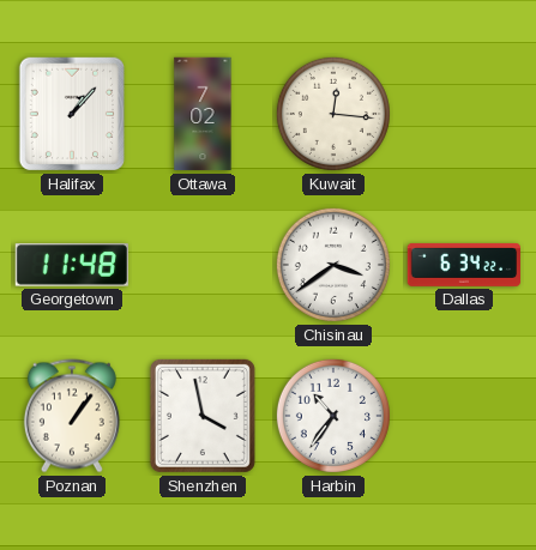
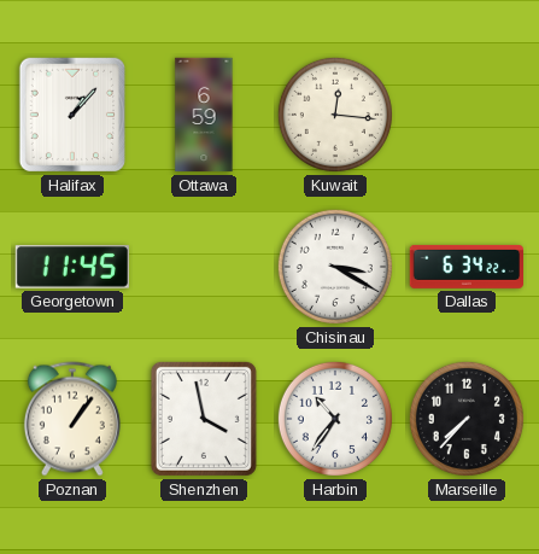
Ottawa: 7:02 -> 6:59
Georgetown: 11:48 -> 11:45
Chisinau: 3:39 -> 3:20
Marseille: none -> 7:37
